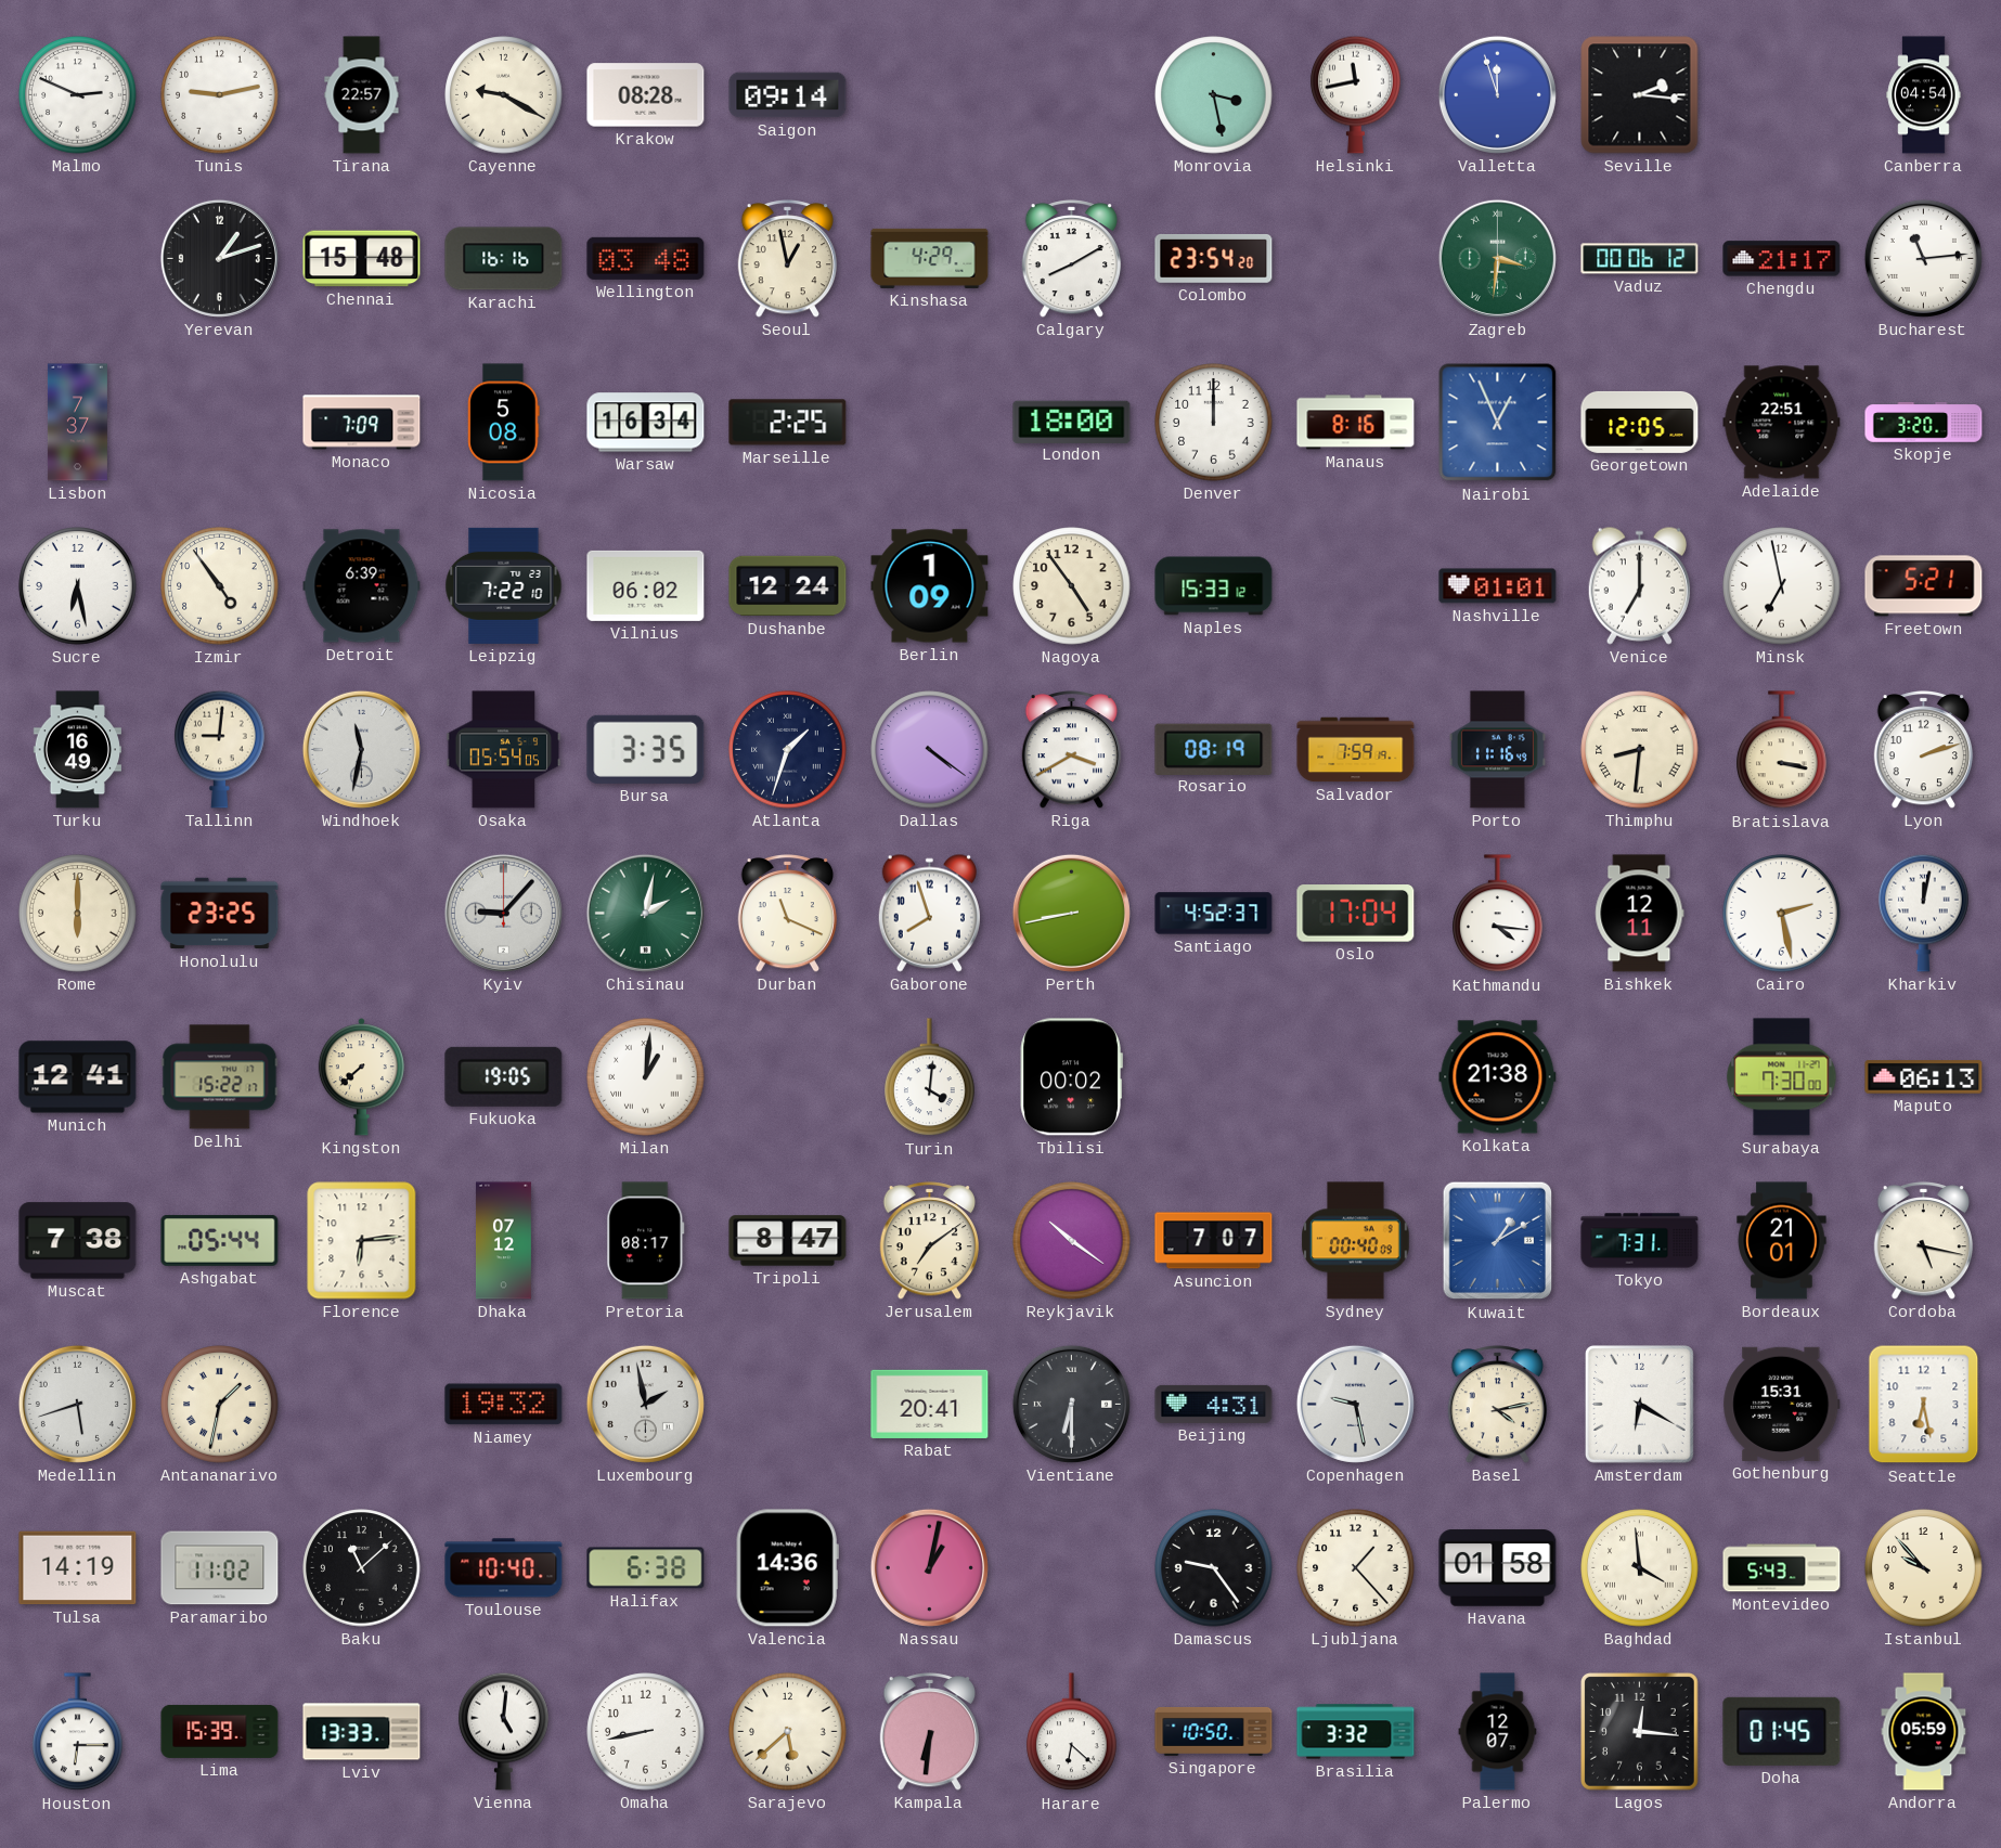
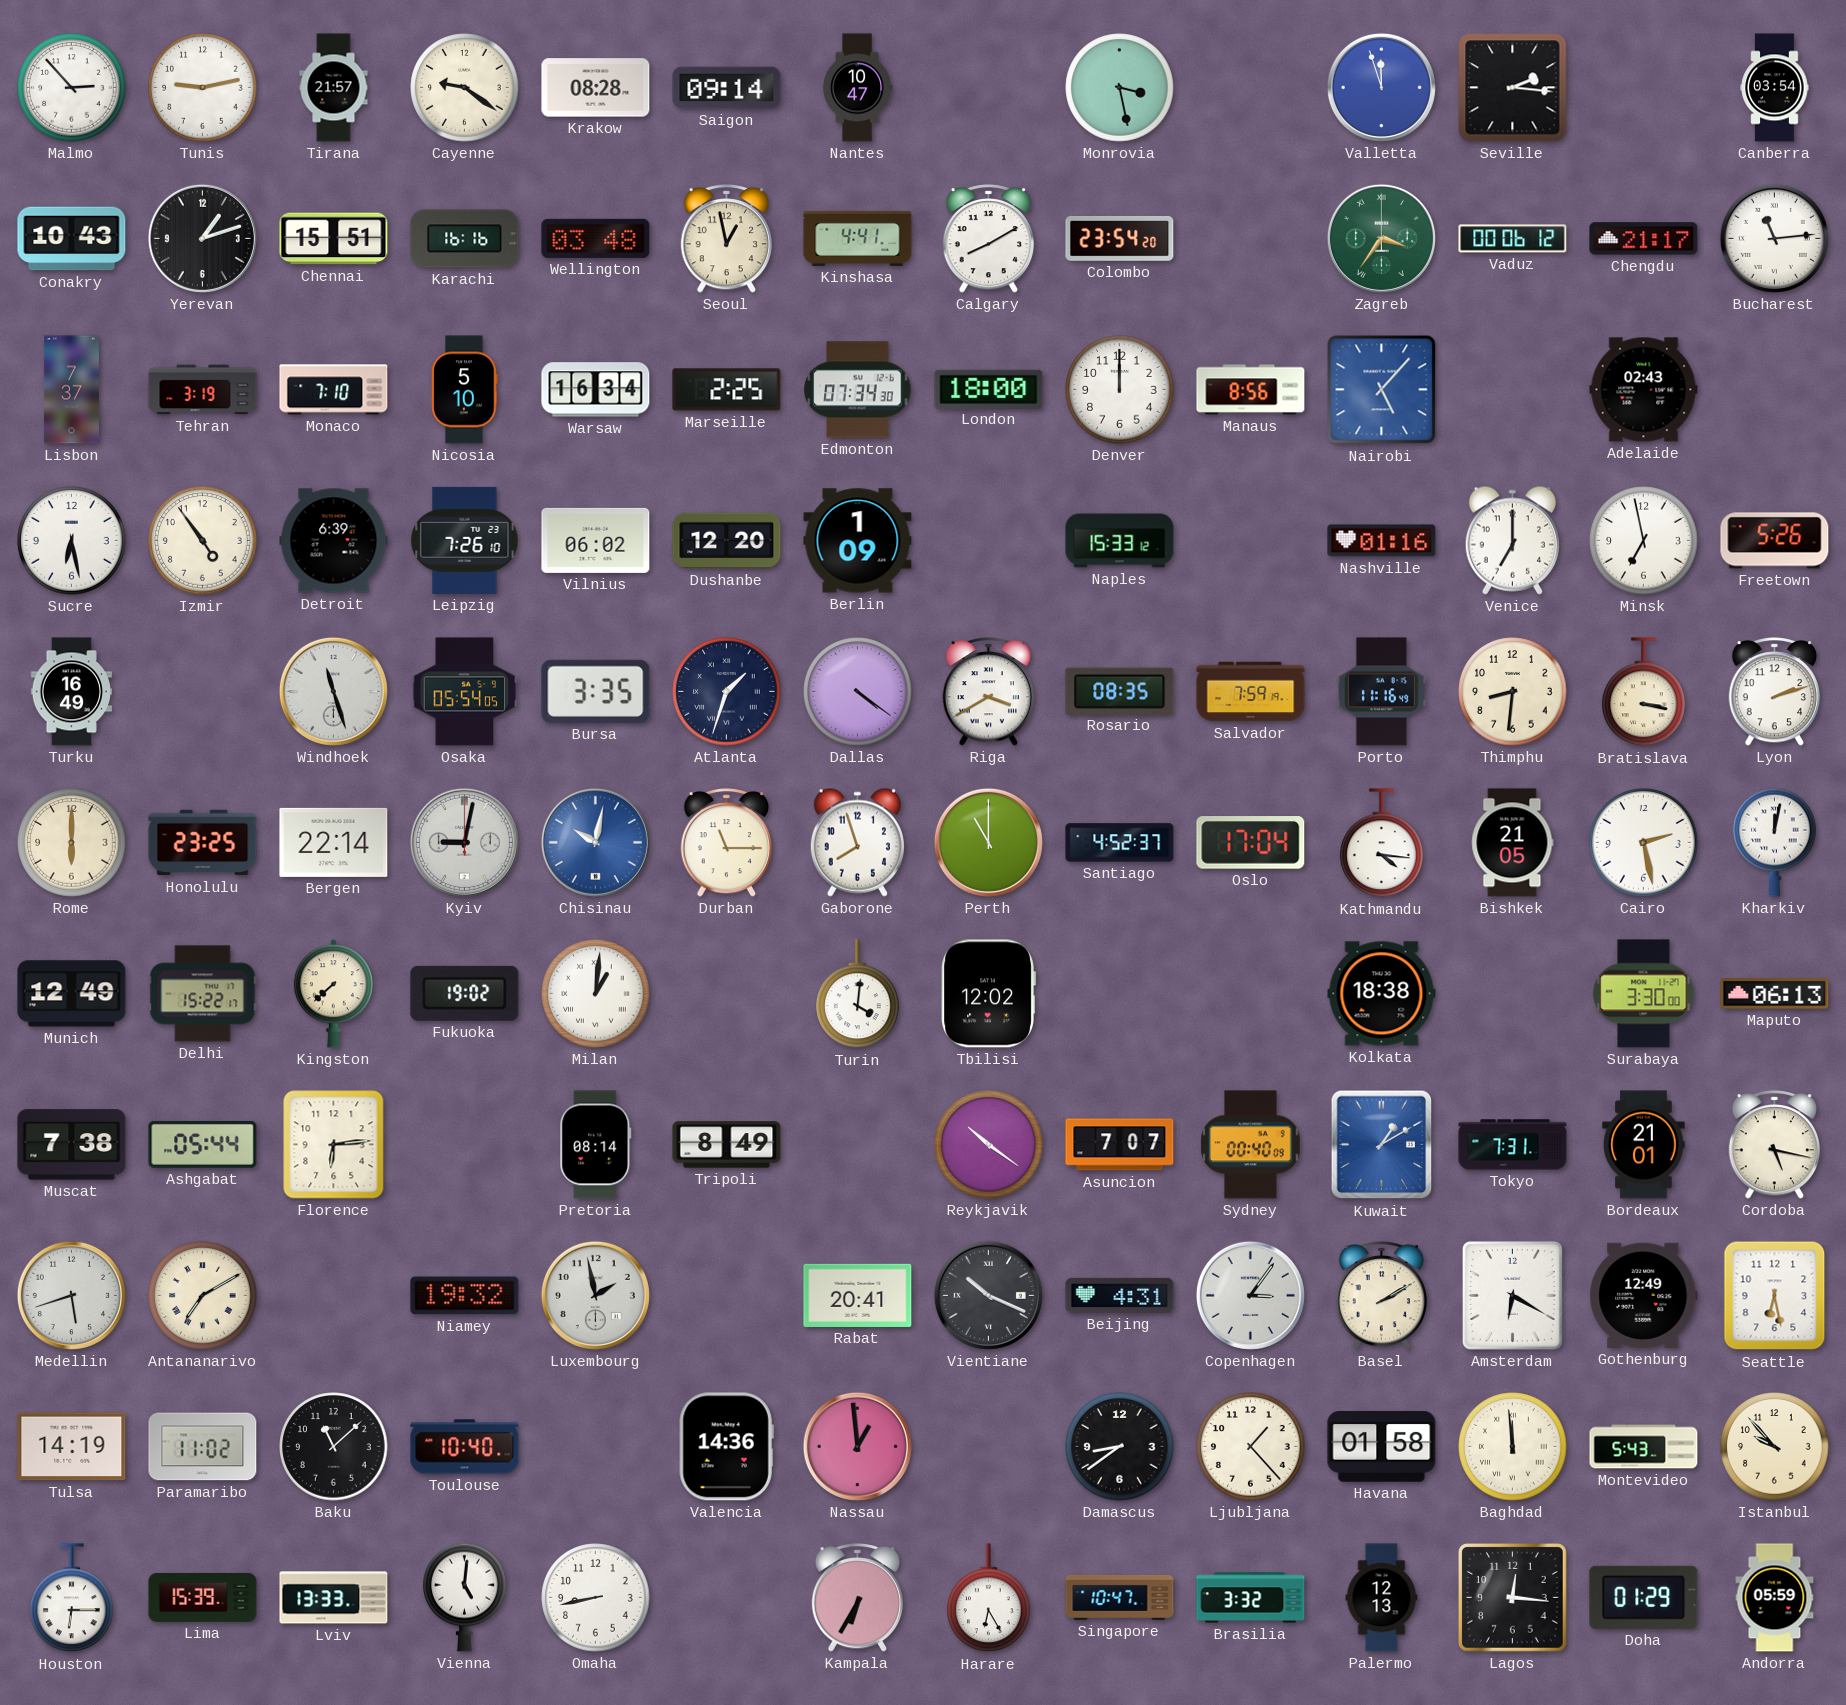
Malmo: 2:49 -> 2:53
Tirana: 22:57 -> 21:57
Cayenne: 9:20 -> 9:21
Nantes: none -> 10:47
Helsinki: 11:43 -> none
Canberra: 04:54 -> 03:54
Conakry: none -> 10:43
Chennai: 15:48 -> 15:51
Kinshasa: 4:29 -> 4:41
Zagreb: 3:31 -> 3:36
Tehran: none -> 3:19
Monaco: 7:09 -> 7:10
Nicosia: 5:08 -> 5:10
Edmonton: none -> 07:34
Manaus: 8:16 -> 8:56
Nairobi: 12:56 -> 5:07
Georgetown: 12:05 -> none
Adelaide: 22:51 -> 02:43
Skopje: 3:20 -> none
Leipzig: 7:22 -> 7:26
Dushanbe: 12:24 -> 12:20
Nagoya: 4:54 -> none
Nashville: 01:01 -> 01:16
Freetown: 5:21 -> 5:26
Tallinn: 9:01 -> none
Windhoek: 11:32 -> 11:27
Rosario: 08:19 -> 08:35
Thimphu numerals: Roman -> Arabic
Bergen: none -> 22:14
Kyiv: 9:07 -> 9:02
Chisinau: 2:02 -> 10:02
Chisinau dial: green -> blue
Durban: 11:19 -> 11:15
Perth: 8:43 -> 11:00
Bishkek: 12:11 -> 21:05
Munich: 12:41 -> 12:49
Fukuoka: 19:05 -> 19:02
Tbilisi: 00:02 -> 12:02
Kolkata: 21:38 -> 18:38
Surabaya: 7:30 -> 3:30
Dhaka: 07:12 -> none
Pretoria: 08:17 -> 08:14
Tripoli: 8:47 -> 8:49
Jerusalem: 7:09 -> none
Antananarivo: 1:32 -> 7:10
Vientiane: 6:30 -> 10:19
Copenhagen: 9:28 -> 3:06
Basel: 4:13 -> 2:10
Gothenburg: 15:31 -> 12:49
Halifax: 6:38 -> none
Nassau: 1:02 -> 12:59
Damascus: 9:24 -> 8:39
Baghdad: 3:59 -> 11:59
Sarajevo: 5:38 -> none
Kampala: 6:31 -> 6:35
Harare: 6:22 -> 6:25
Singapore: 10:50 -> 10:47
Palermo: 12:07 -> 12:13
Doha: 01:45 -> 01:29
